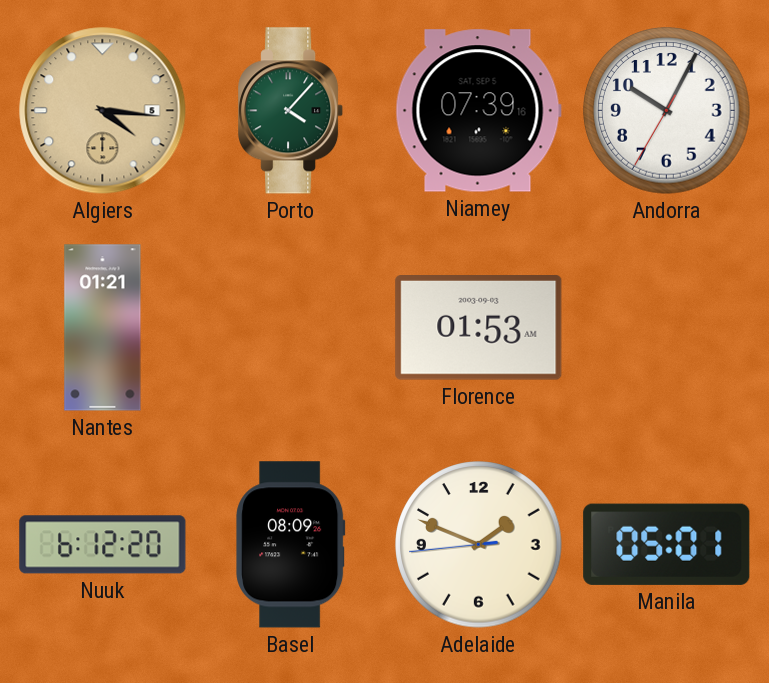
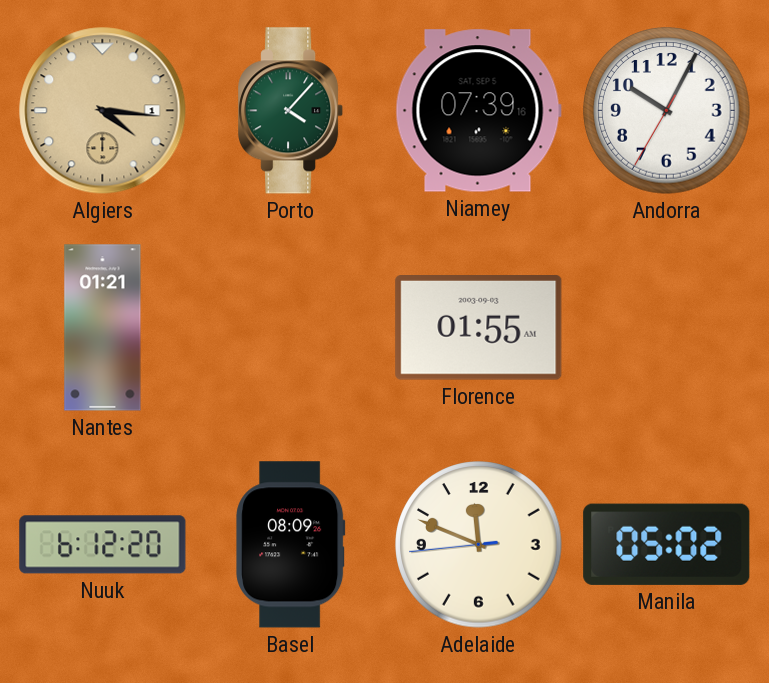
Algiers date: 5 -> 1
Florence: 01:53 -> 01:55
Adelaide: 1:48 -> 11:48
Manila: 05:01 -> 05:02
